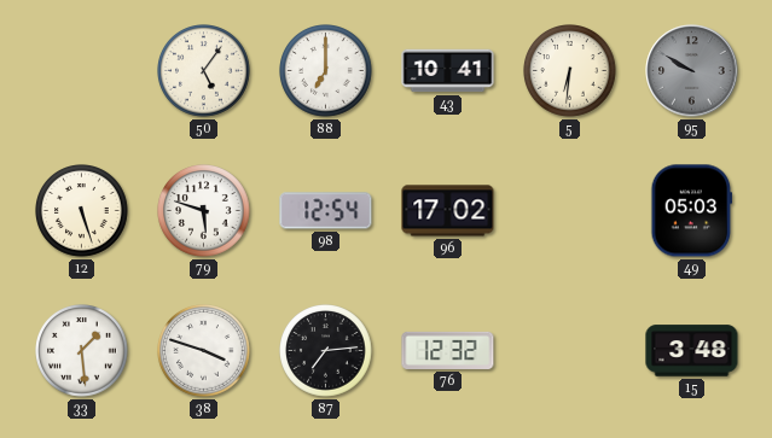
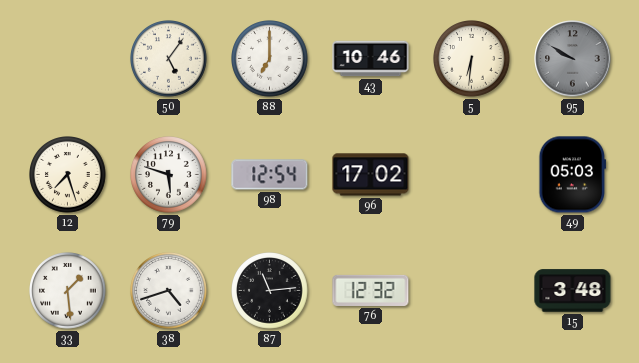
43: 10:41 -> 10:46
12: 5:27 -> 7:27
38: 3:48 -> 4:42
87: 7:14 -> 11:14
